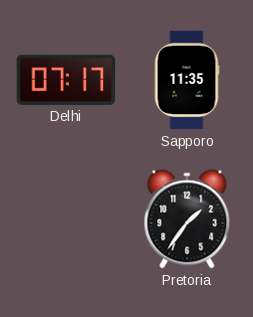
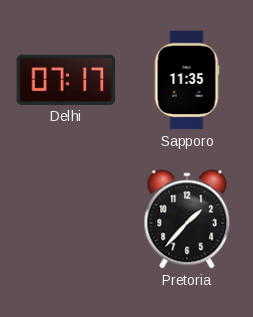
Pretoria: 1:36 -> 1:37
